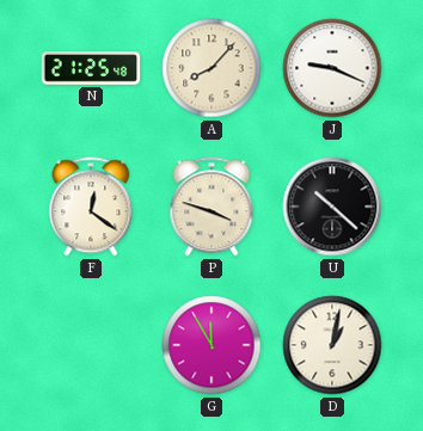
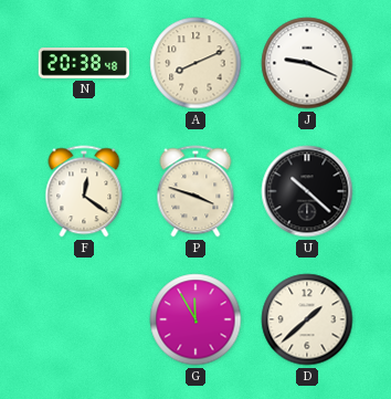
N: 21:25 -> 20:38
A: 8:07 -> 8:11
D: 1:02 -> 1:38
